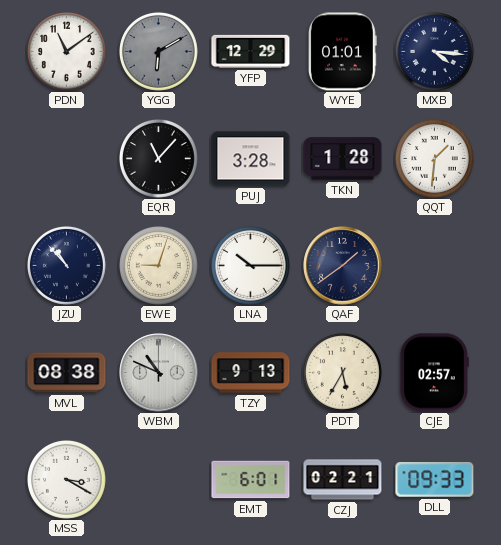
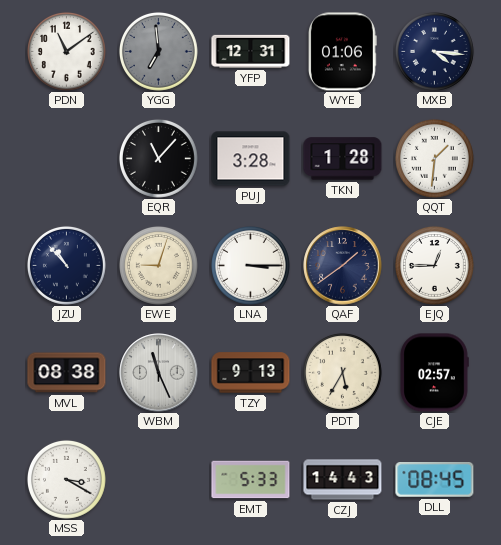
YGG: 6:10 -> 6:59
YFP: 12:29 -> 12:31
WYE: 01:01 -> 01:06
LNA: 10:15 -> 3:15
EJQ: none -> 12:45
WBM: 10:49 -> 11:26
EMT: 6:01 -> 5:33
CZJ: 02:21 -> 14:43
DLL: 09:33 -> 08:45
